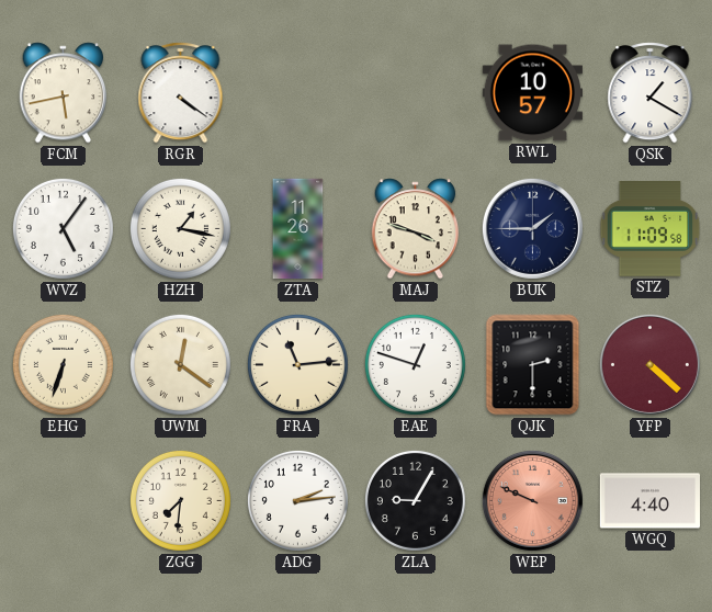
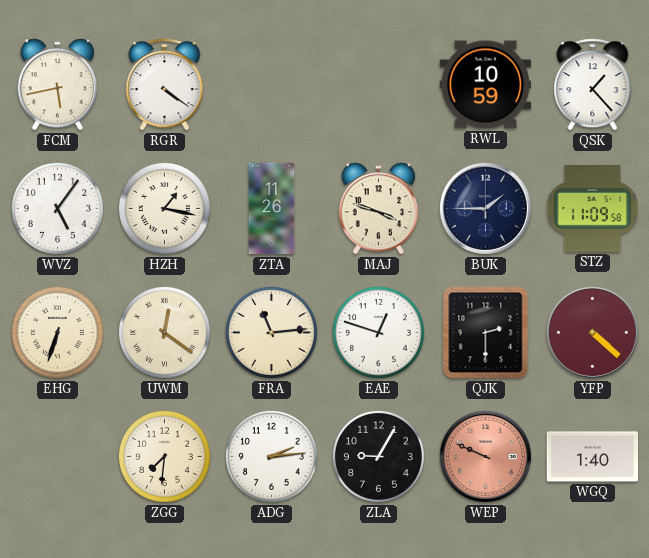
RWL: 10:57 -> 10:59
QSK: 1:20 -> 1:23
WGQ: 4:40 -> 1:40
